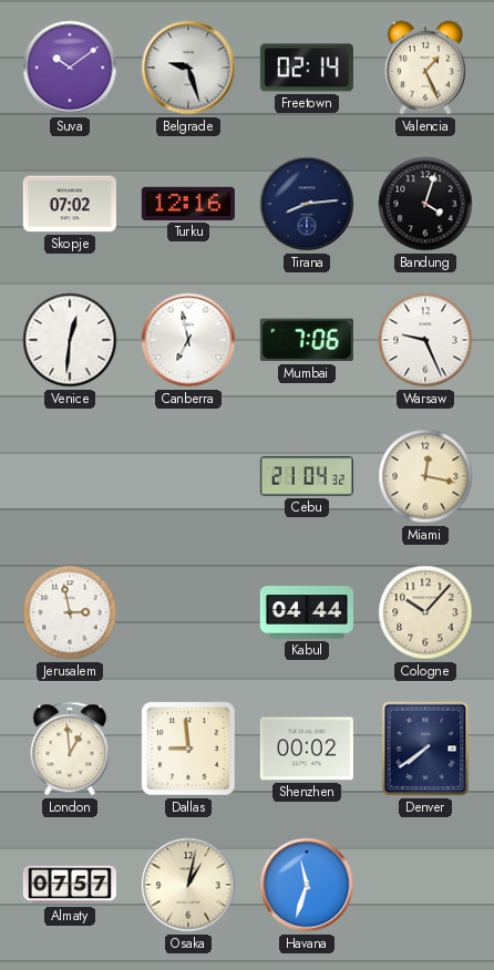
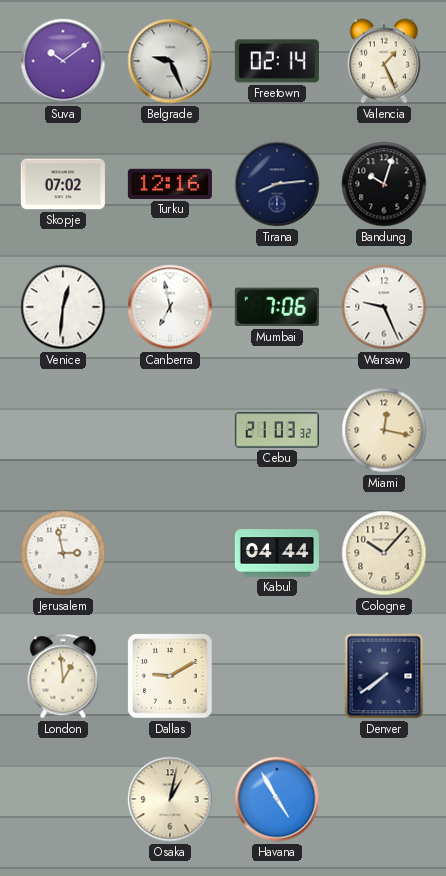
Belgrade: 9:27 -> 9:26
Bandung: 4:03 -> 10:03
Cebu: 21:04 -> 21:03
Dallas: 8:59 -> 9:10
Shenzhen: 00:02 -> none
Almaty: 07:57 -> none
Havana: 11:33 -> 4:55
